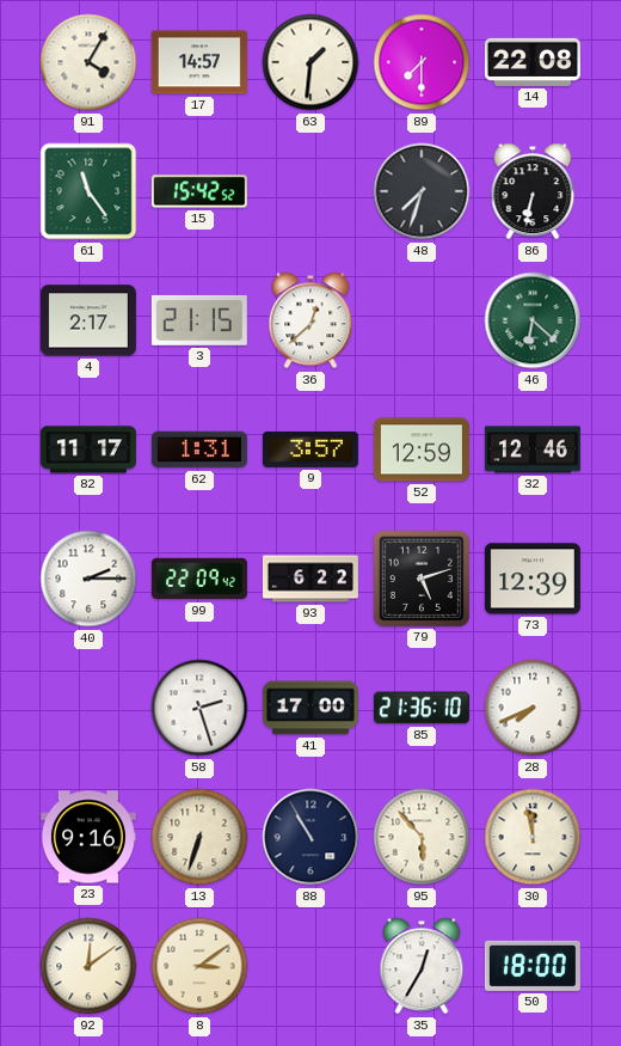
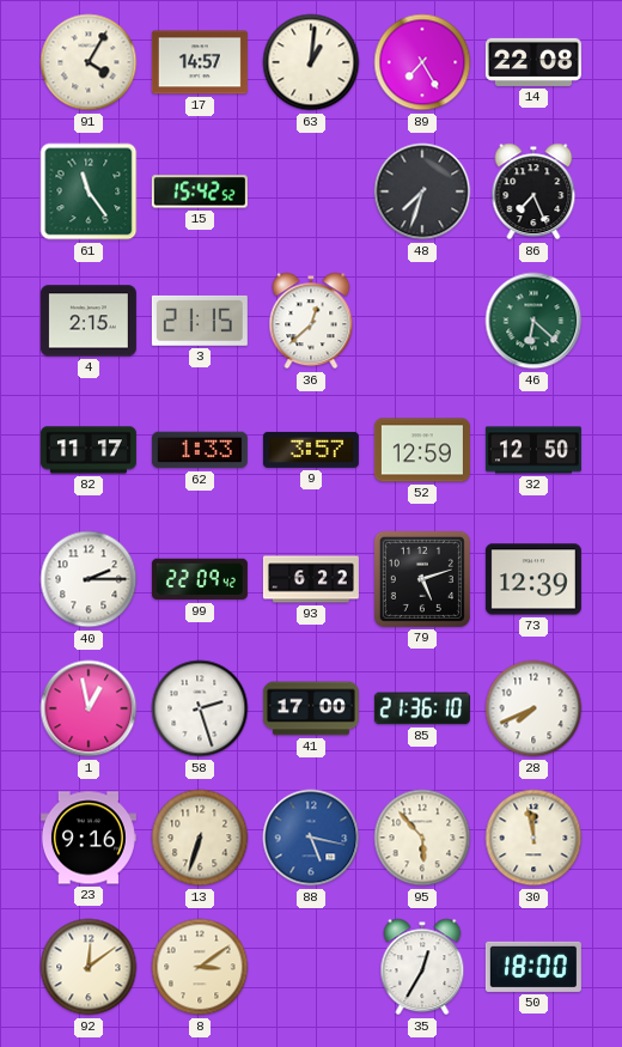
63: 1:31 -> 1:01
89: 7:30 -> 7:25
86: 6:32 -> 7:26
4: 2:17 -> 2:15
62: 1:31 -> 1:33
32: 12:46 -> 12:50
1: none -> 12:58
88: 10:55 -> 5:17
88 dial: navy -> blue
